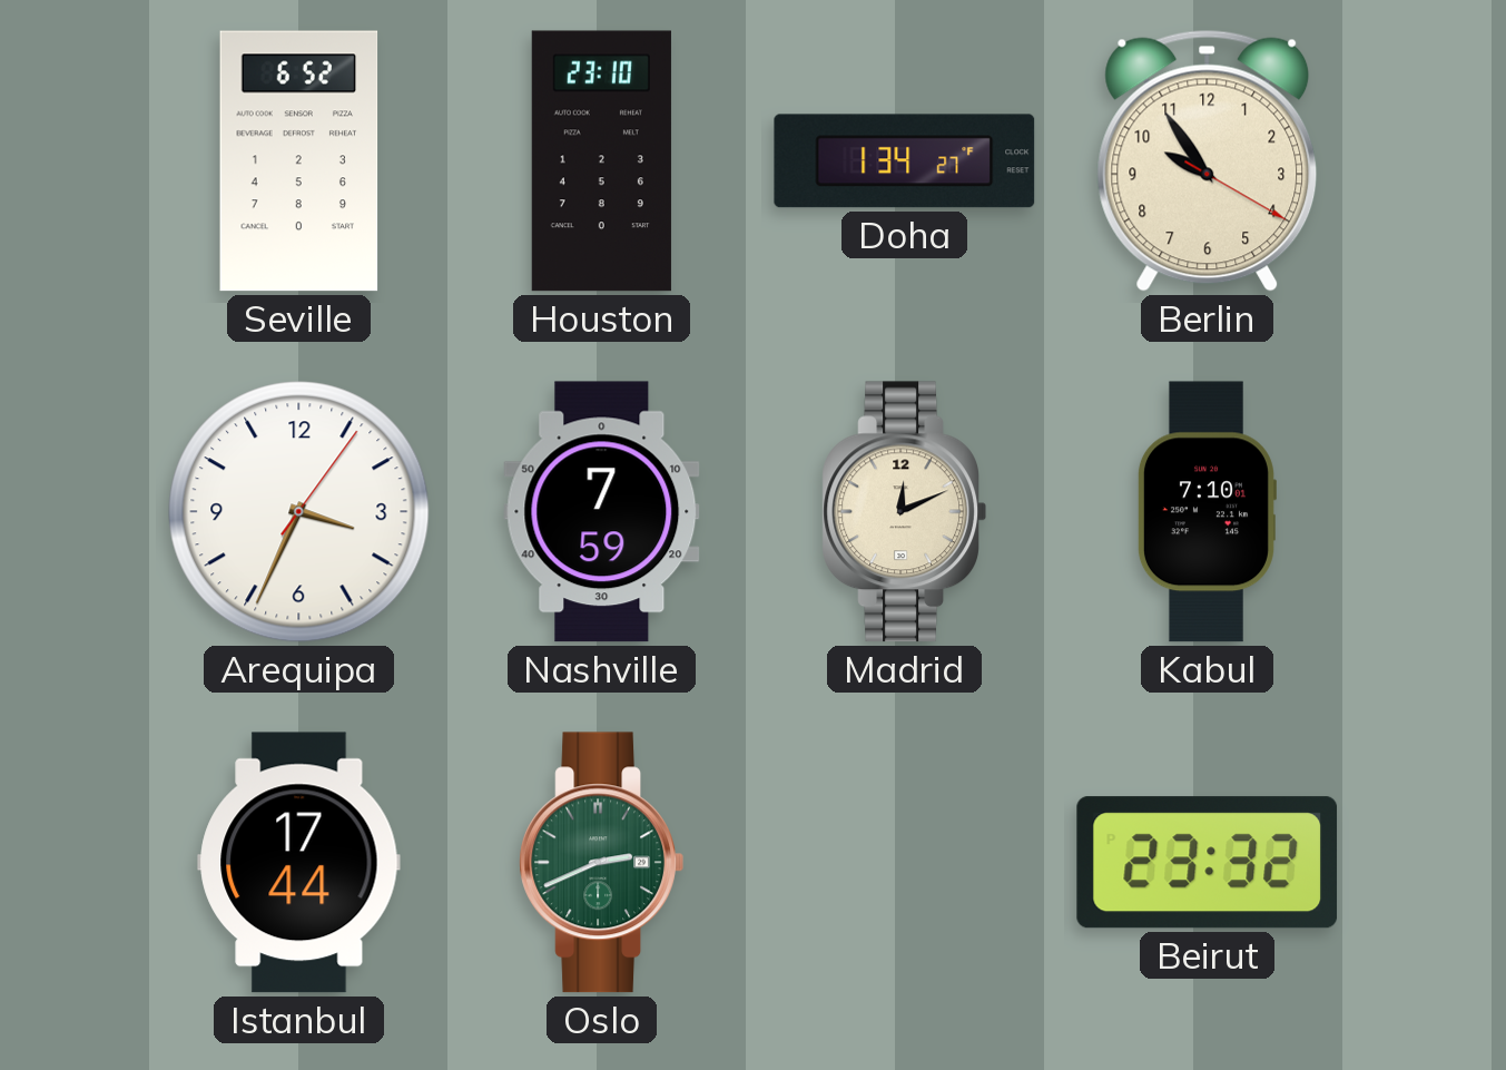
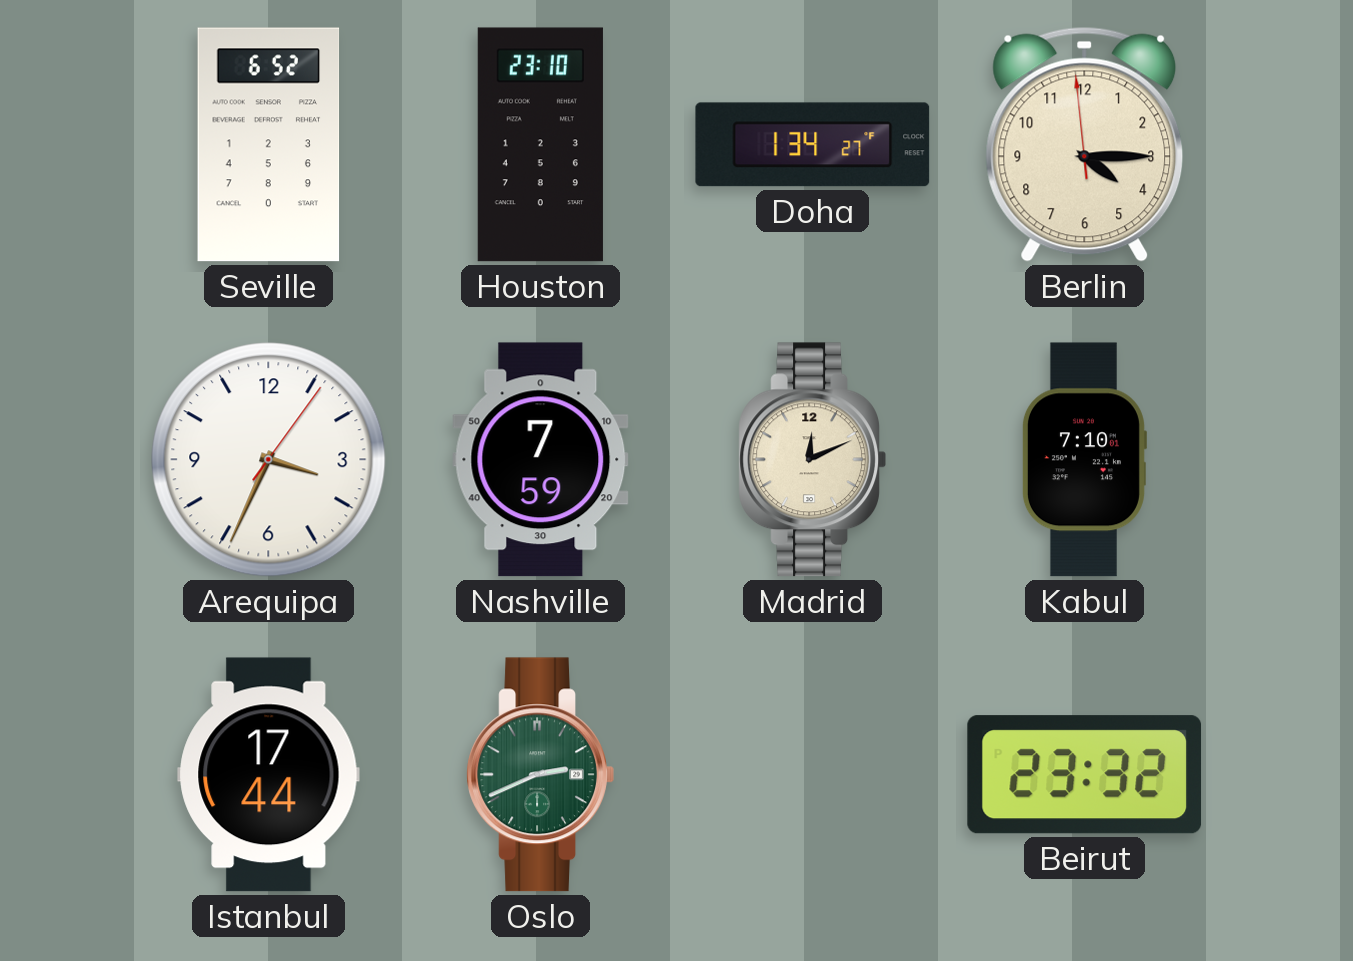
Berlin: 9:54 -> 4:14
